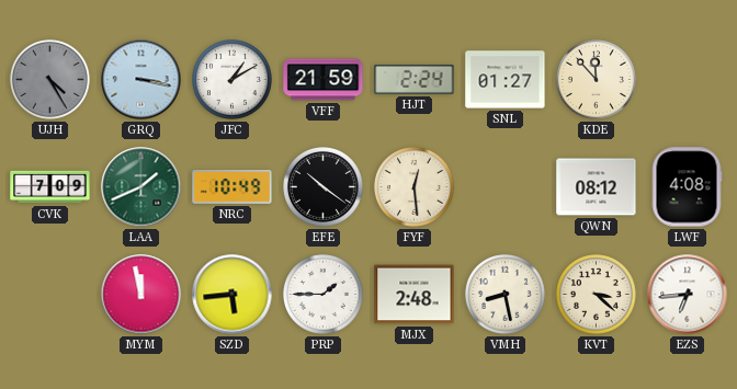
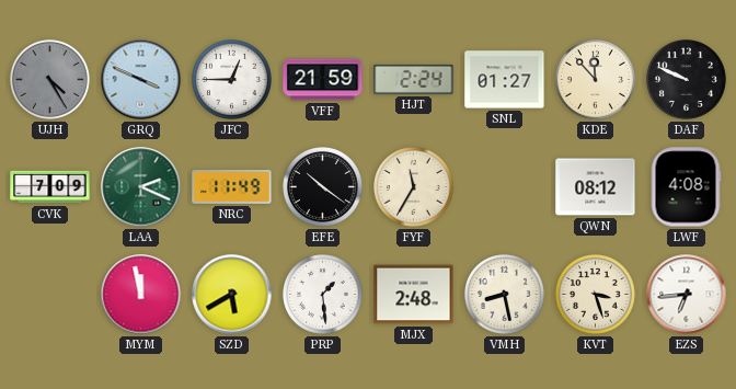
GRQ: 3:17 -> 3:49
JFC: 1:10 -> 12:45
DAF: none -> 9:49
LAA: 1:41 -> 2:19
NRC: 10:49 -> 11:49
FYF: 12:29 -> 11:35
SZD: 5:44 -> 5:40
PRP: 1:45 -> 1:29
KVT: 3:22 -> 3:27
